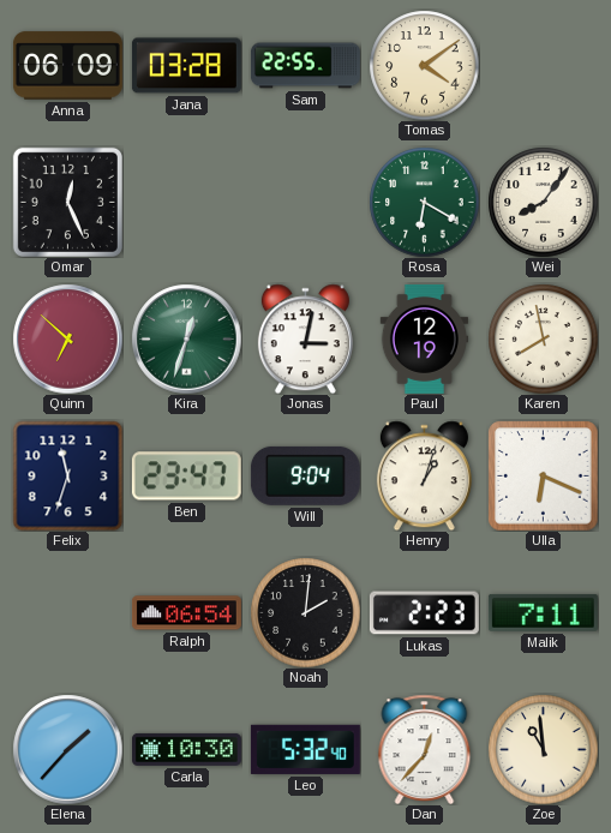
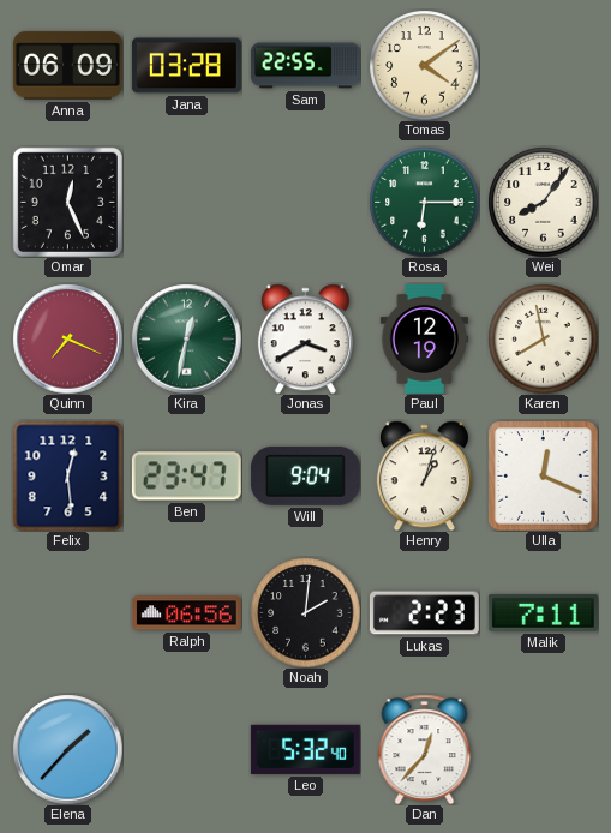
Rosa: 6:20 -> 6:15
Quinn: 6:52 -> 7:19
Kira: 12:33 -> 12:32
Jonas: 3:02 -> 3:40
Felix: 11:33 -> 12:29
Ulla: 6:19 -> 12:19
Ralph: 06:54 -> 06:56
Carla: 10:30 -> none
Zoe: 10:59 -> none
